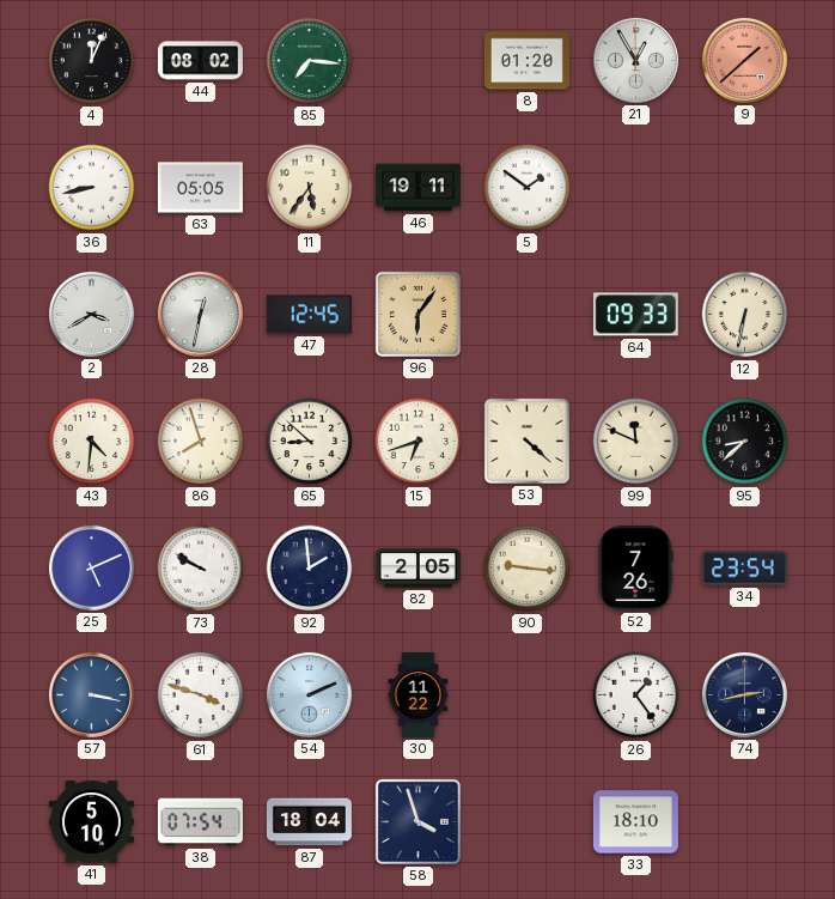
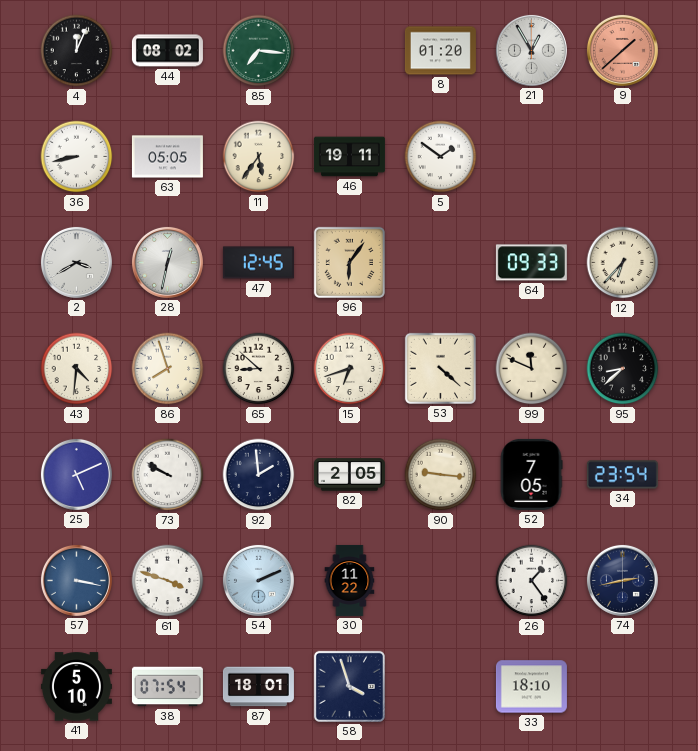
12: 6:32 -> 6:37
52: 7:26 -> 7:05
87: 18:04 -> 18:01
